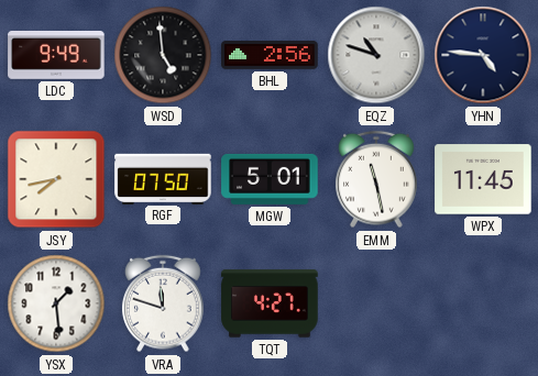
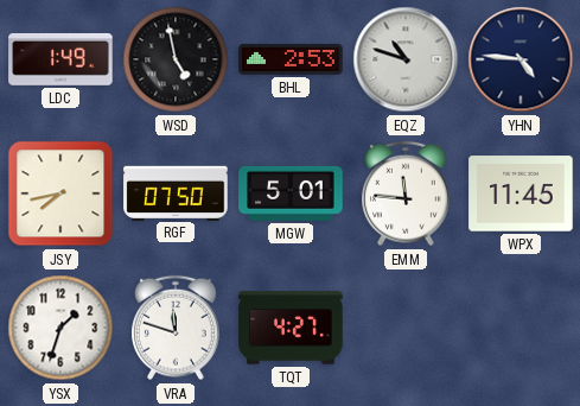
LDC: 9:49 -> 1:49
WSD: 4:59 -> 4:58
BHL: 2:56 -> 2:53
EMM: 11:28 -> 11:46
YSX: 1:29 -> 1:33
